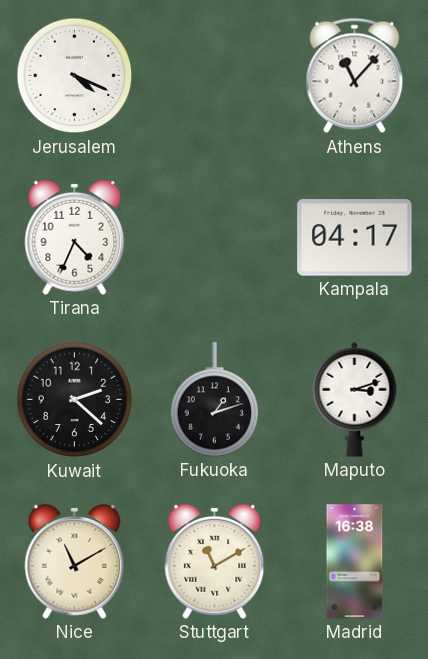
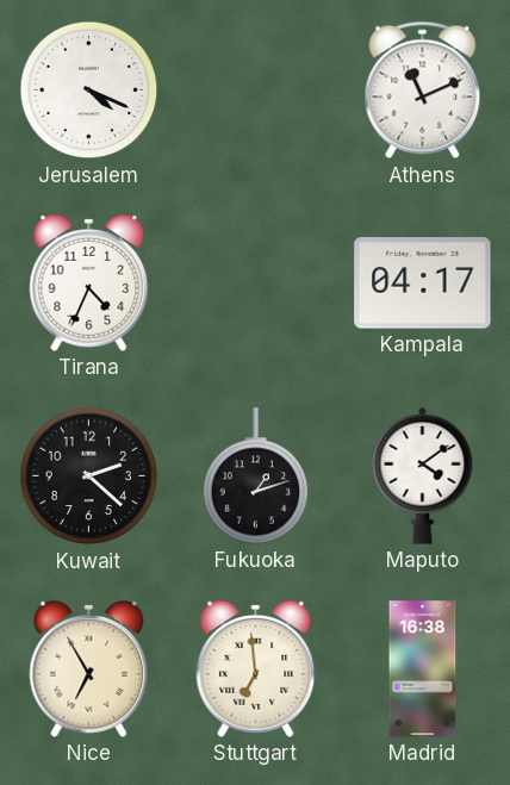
Athens: 11:07 -> 11:11
Maputo: 3:12 -> 4:09
Nice: 11:10 -> 6:55
Stuttgart: 11:10 -> 6:59
